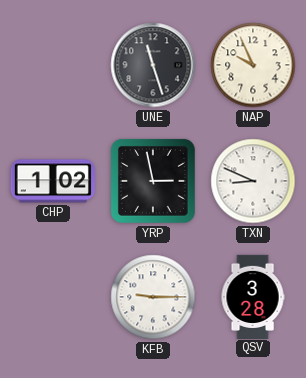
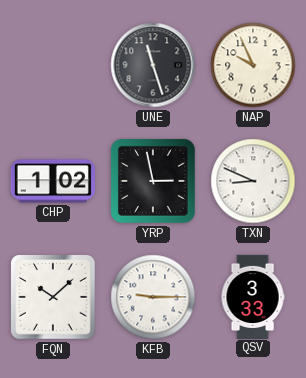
FQN: none -> 10:08
QSV: 3:28 -> 3:33
